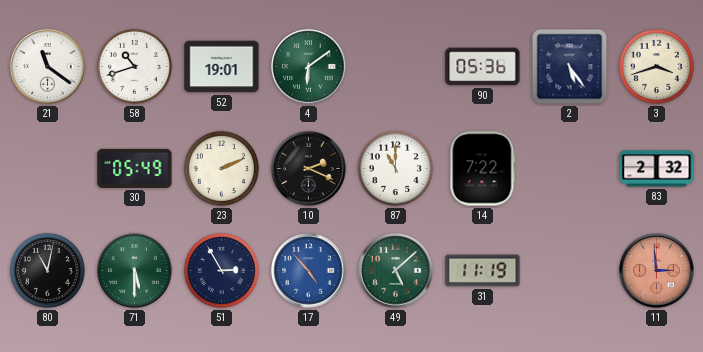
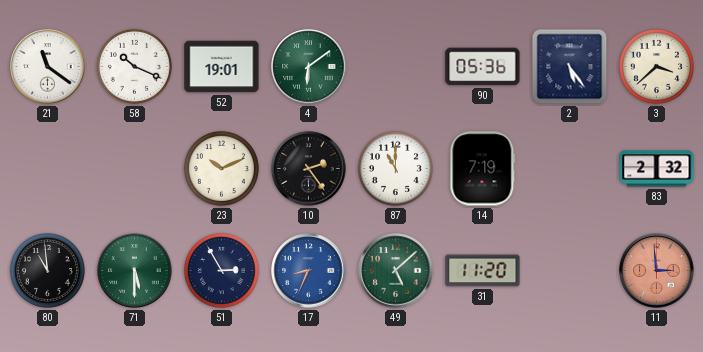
58: 10:42 -> 10:19
3: 3:42 -> 3:38
30: 05:49 -> none
23: 2:11 -> 10:11
10: 2:19 -> 2:24
14: 7:22 -> 7:19
80: 11:02 -> 10:59
17: 4:53 -> 8:34
31: 11:19 -> 11:20
